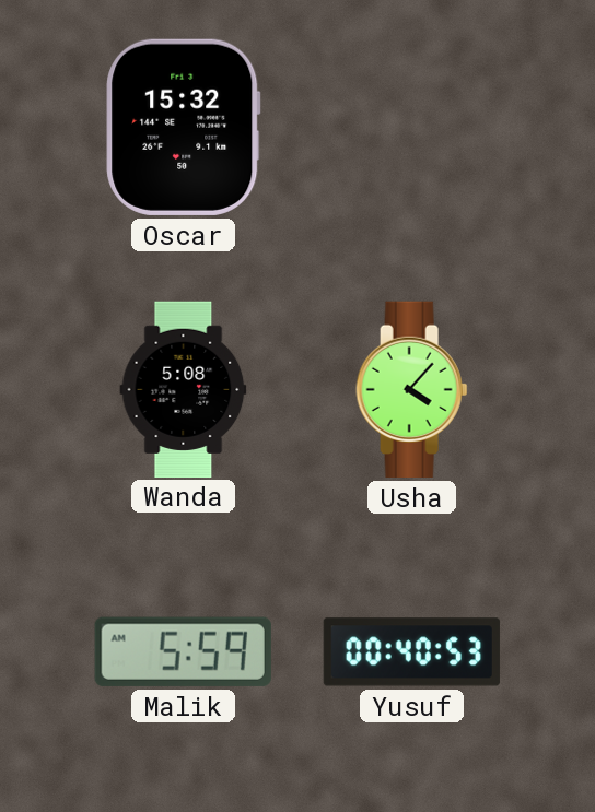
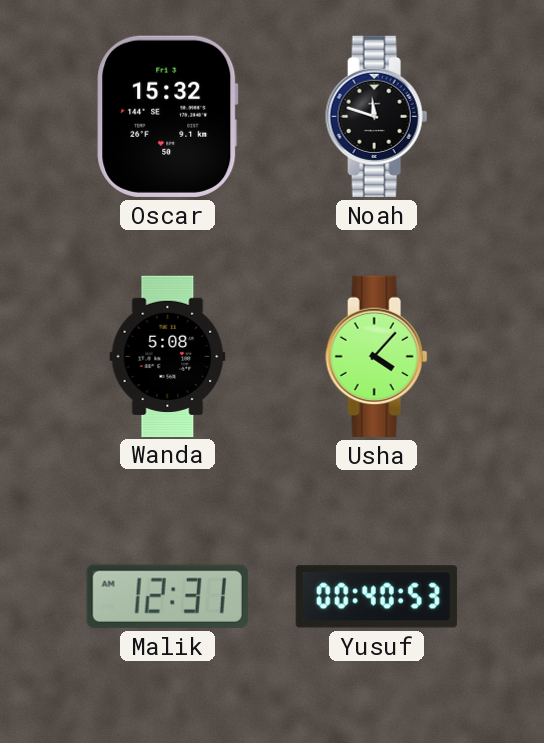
Noah: none -> 11:48
Malik: 5:59 -> 12:31
